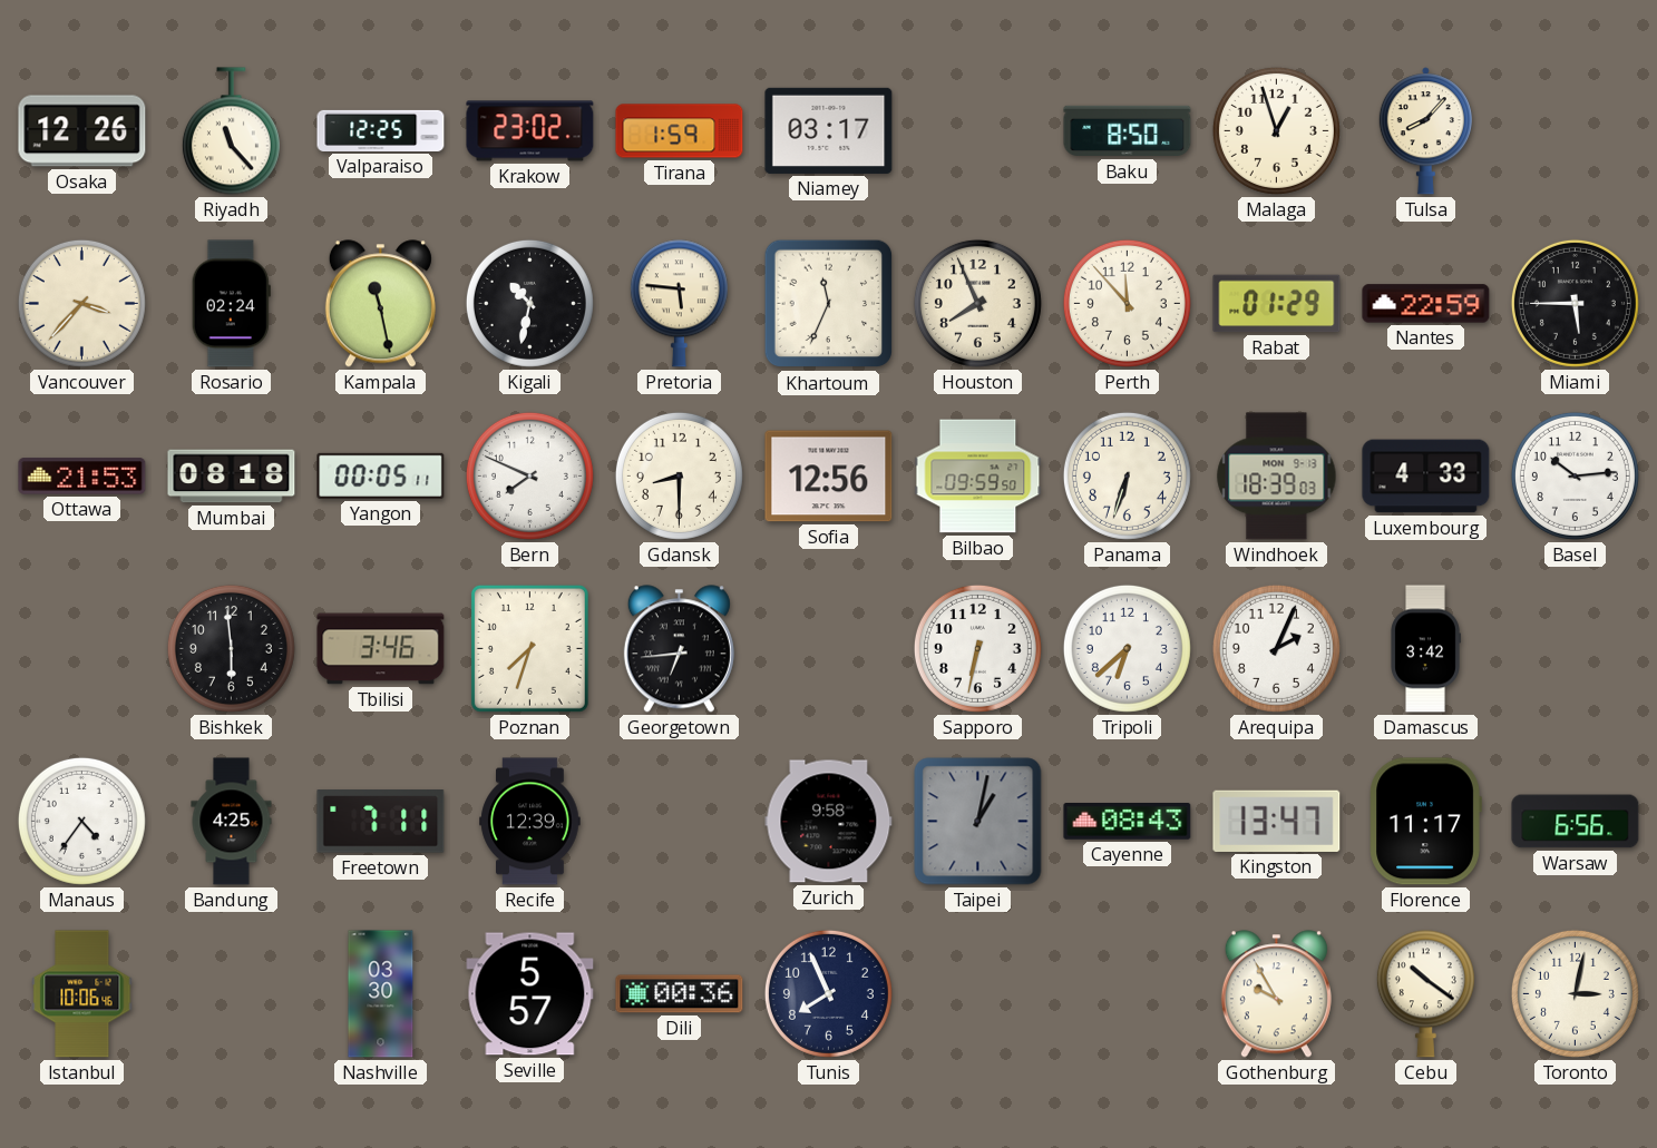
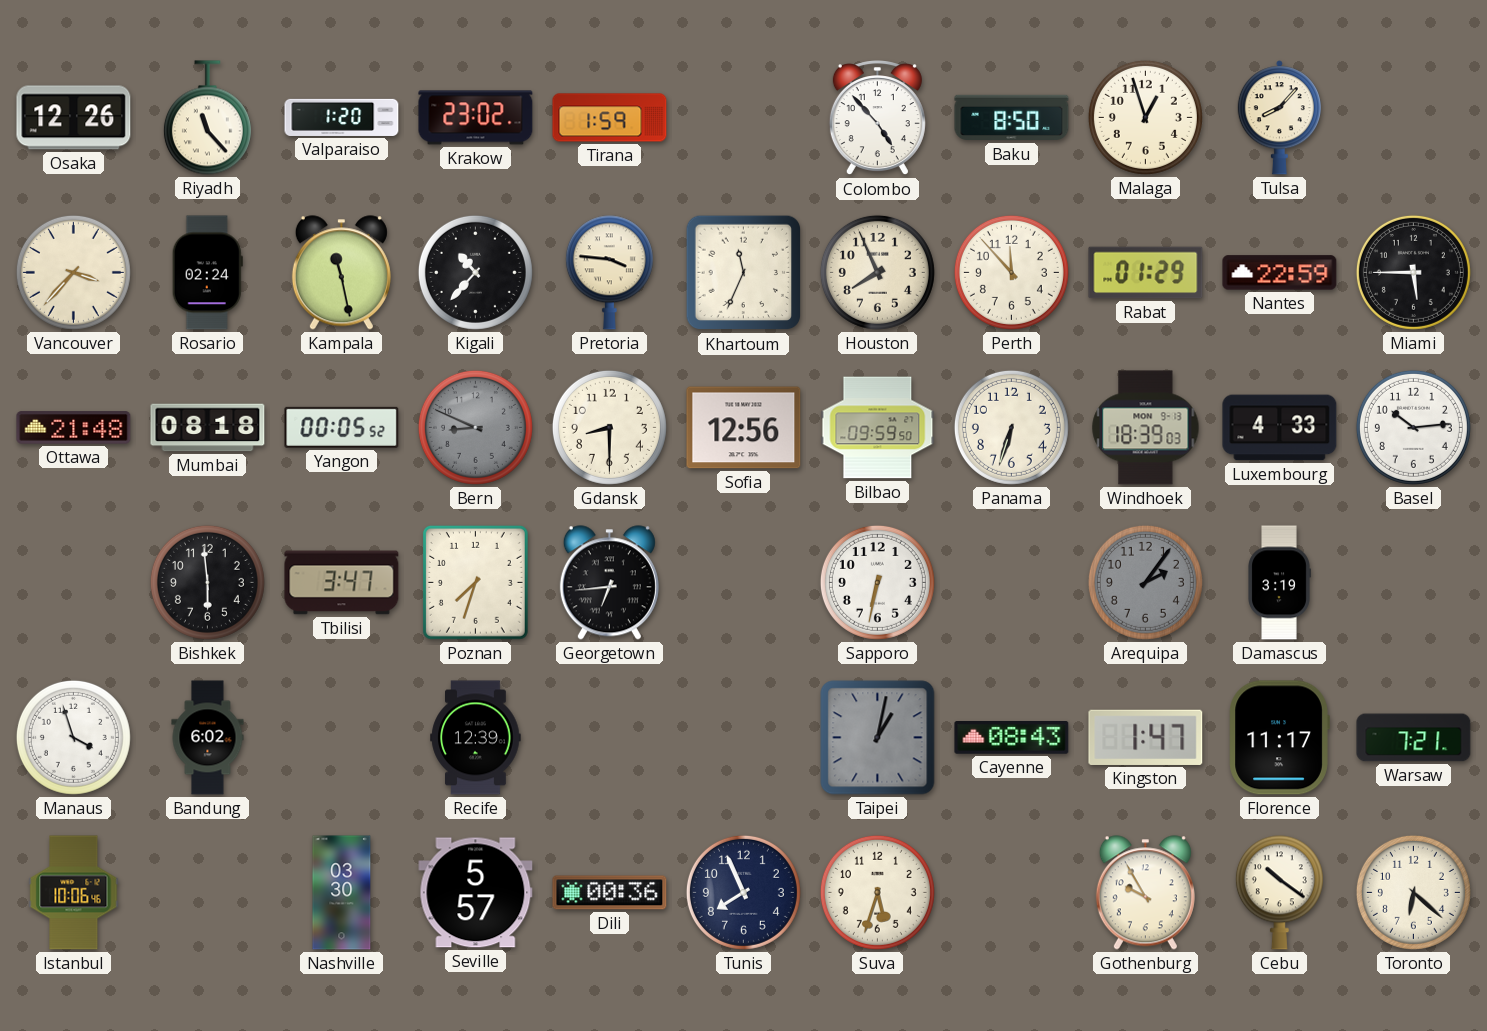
Valparaiso: 12:25 -> 1:20
Niamey: 03:17 -> none
Colombo: none -> 4:53
Kigali: 10:32 -> 10:37
Pretoria: 5:46 -> 3:46
Ottawa: 21:53 -> 21:48
Yangon: 00:05:11 -> 00:05:52
Bern: 7:49 -> 8:49
Bern dial: white -> grey
Tbilisi: 3:46 -> 3:47
Tripoli: 6:38 -> none
Arequipa: 2:04 -> 2:06
Arequipa dial: white -> grey
Damascus: 3:42 -> 3:19
Manaus: 4:36 -> 3:57
Bandung: 4:25 -> 6:02
Freetown: 7:11 -> none
Zurich: 9:58 -> none
Kingston: 13:47 -> 1:47
Warsaw: 6:56 -> 7:21
Suva: none -> 5:33
Toronto: 3:02 -> 6:22
